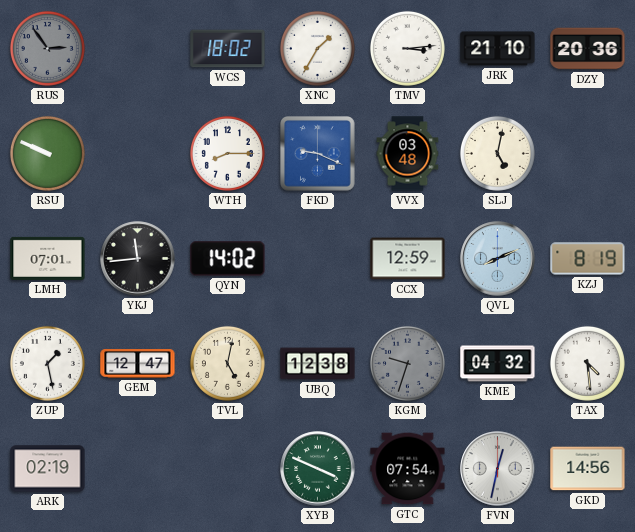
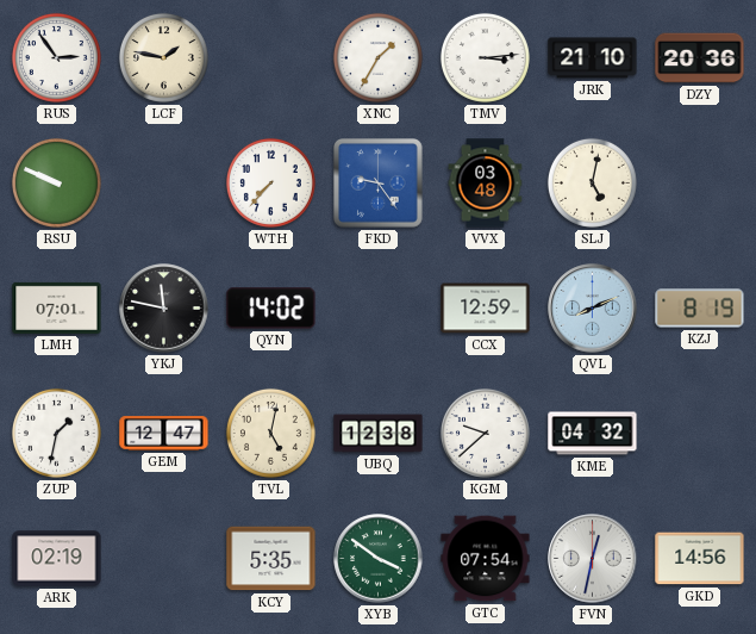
RUS dial: grey -> white
LCF: none -> 1:47
WCS: 18:02 -> none
WTH: 8:15 -> 7:37
FKD: 9:19 -> 9:24
YKJ: 11:44 -> 11:47
ZUP: 1:28 -> 1:32
KGM: 9:33 -> 9:38
KGM dial: grey -> white
TAX: 4:29 -> none
KCY: none -> 5:35
XYB: 3:49 -> 3:51
